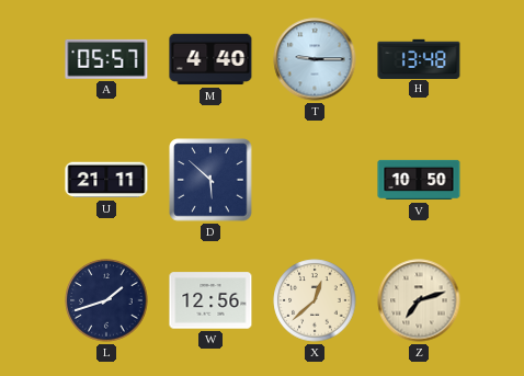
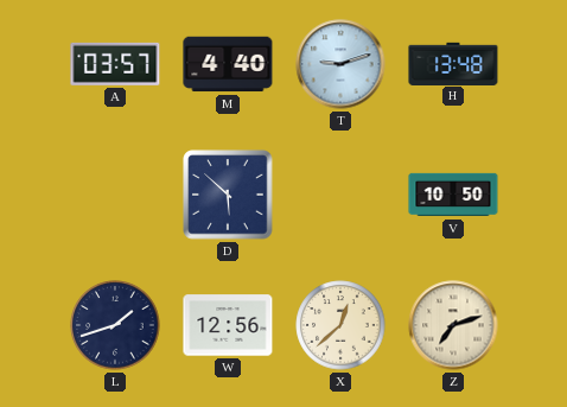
A: 05:57 -> 03:57
T: 9:15 -> 9:12
U: 21:11 -> none
